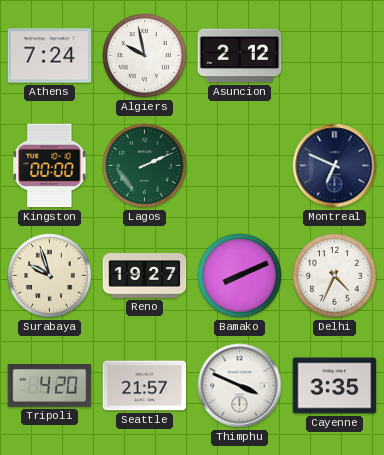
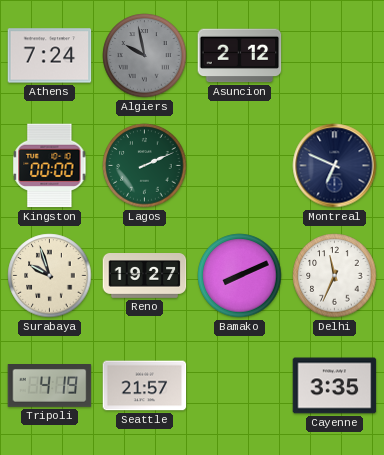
Algiers dial: white -> grey
Delhi: 4:34 -> 11:34
Tripoli: 4:20 -> 4:19
Thimphu: 3:49 -> none
